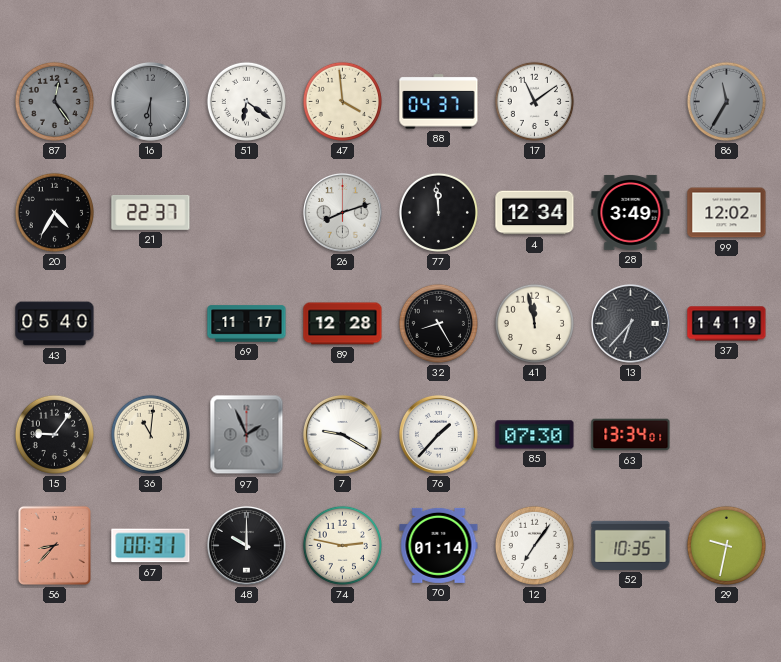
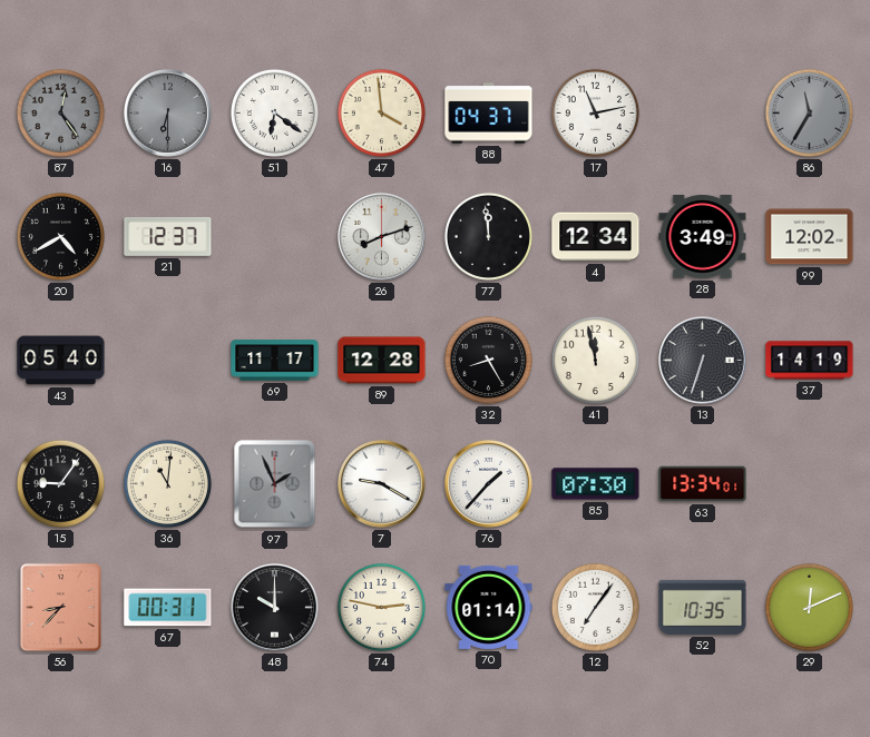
17: 11:09 -> 11:13
20: 4:35 -> 4:40
21: 22:37 -> 12:37
13: 6:37 -> 6:33
29: 9:32 -> 12:11
